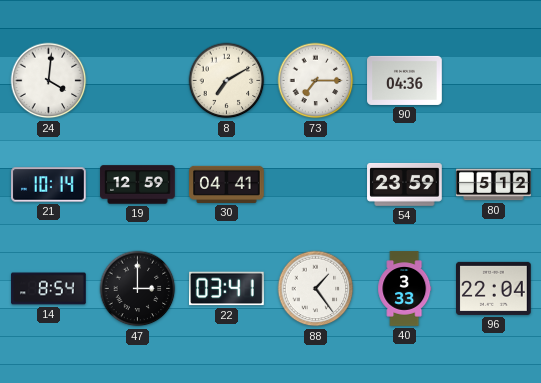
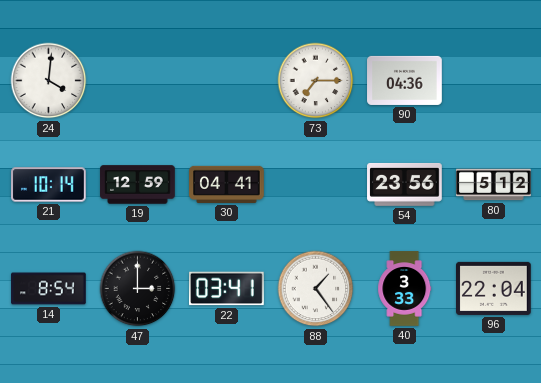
8: 7:10 -> none
54: 23:59 -> 23:56
